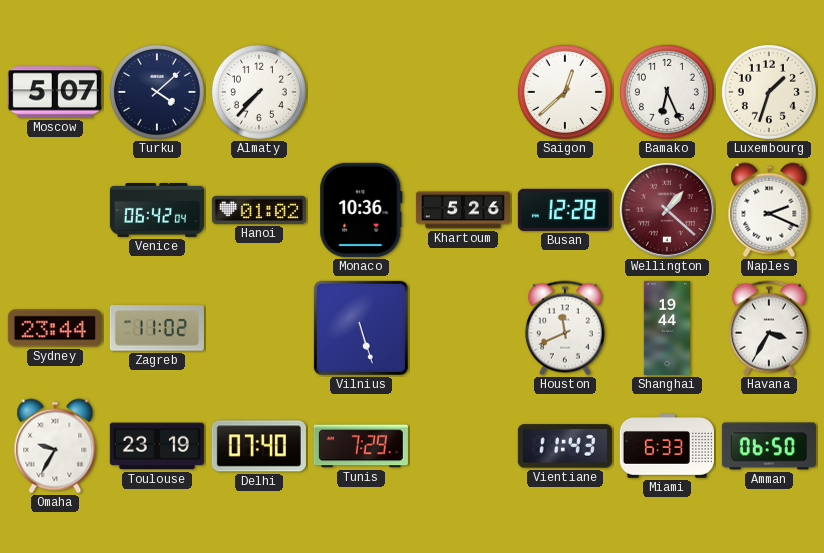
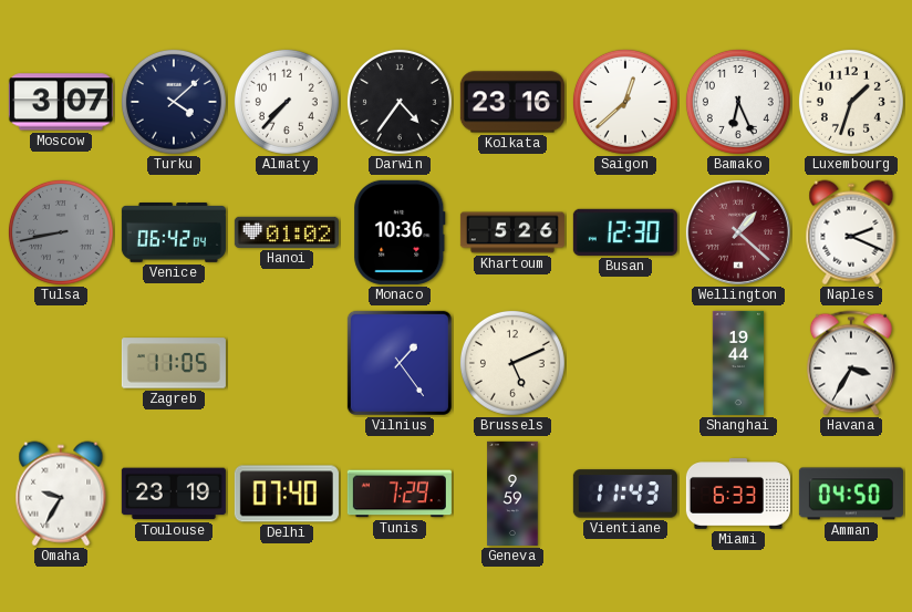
Moscow: 5:07 -> 3:07
Darwin: none -> 4:36
Kolkata: none -> 23:16
Tulsa: none -> 8:43
Busan: 12:28 -> 12:30
Sydney: 23:44 -> none
Zagreb: 11:02 -> 11:05
Vilnius: 5:27 -> 1:24
Brussels: none -> 5:11
Houston: 11:41 -> none
Geneva: none -> 9:59
Amman: 06:50 -> 04:50
